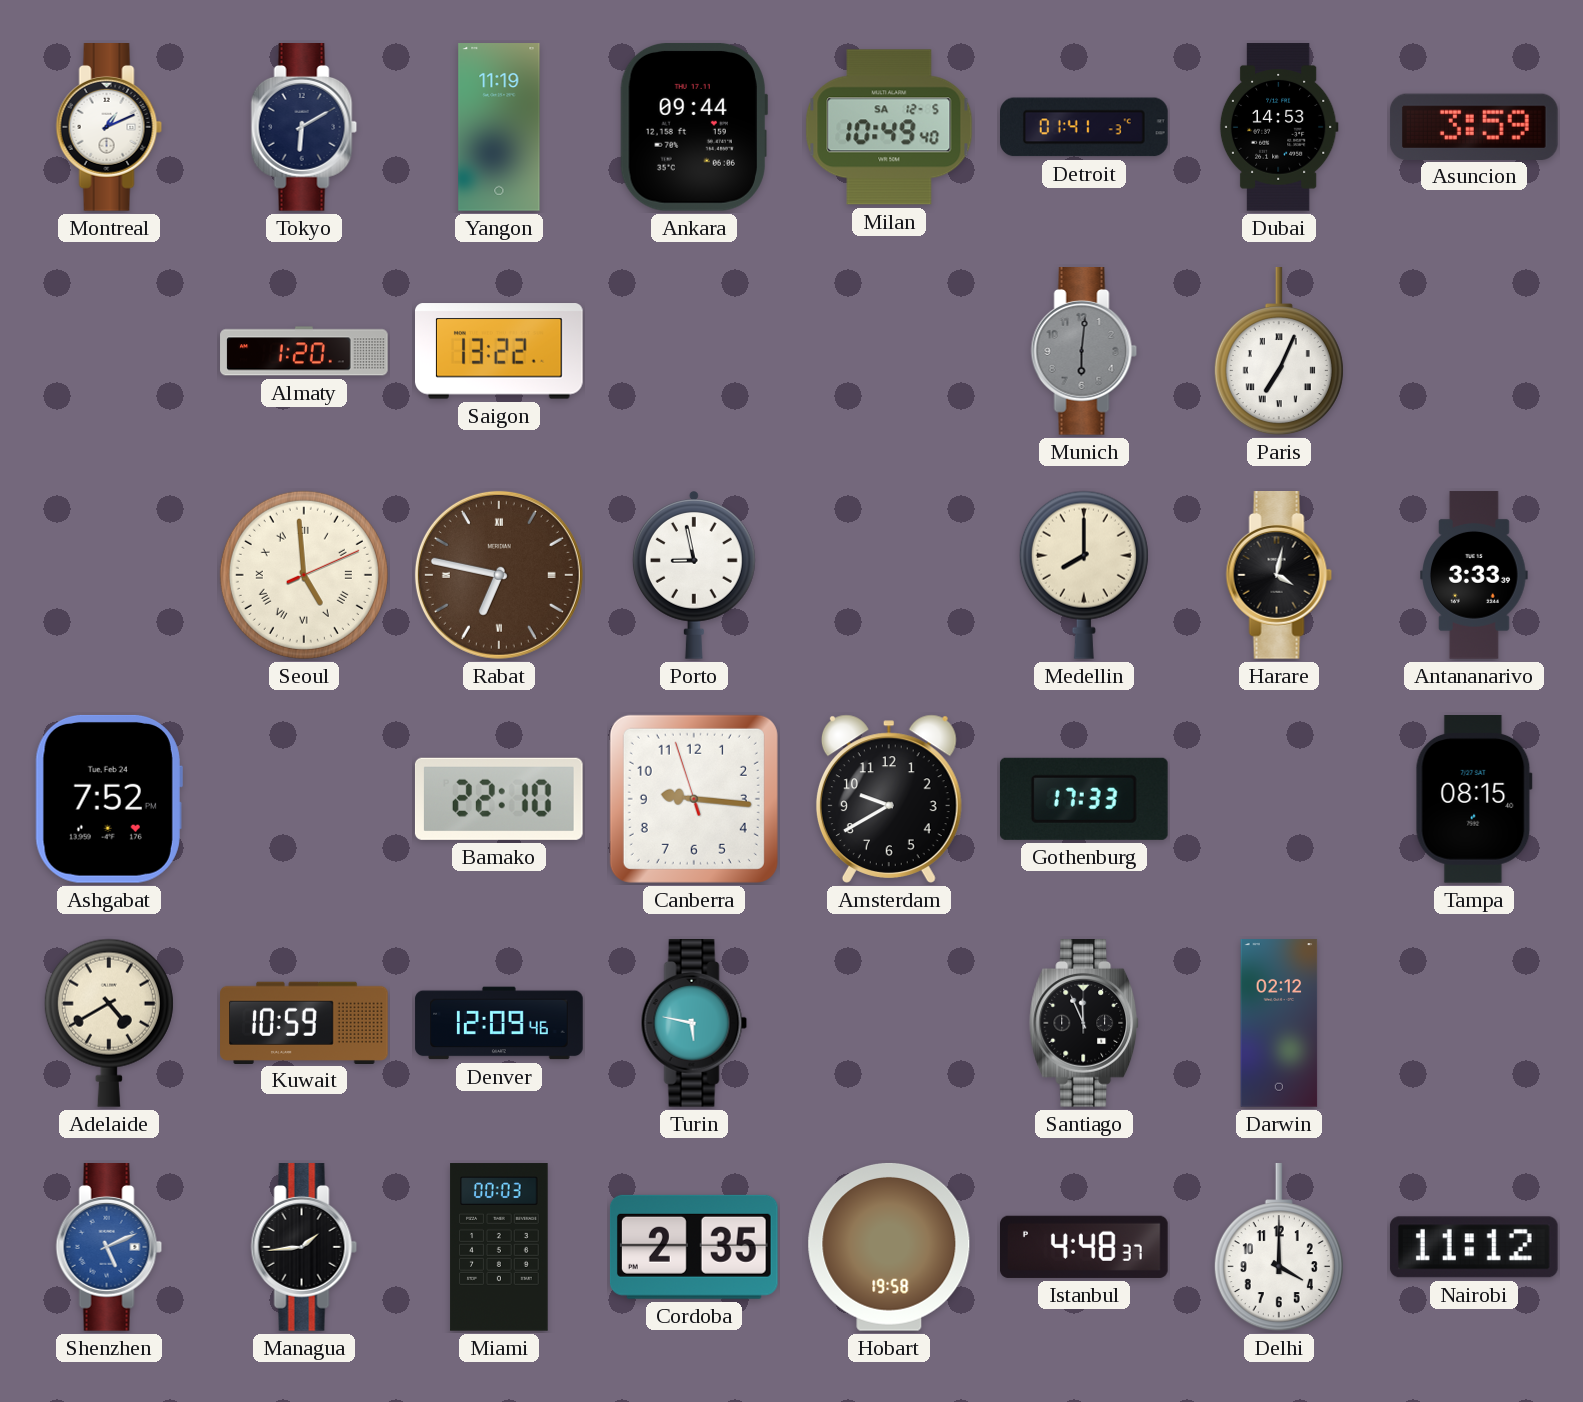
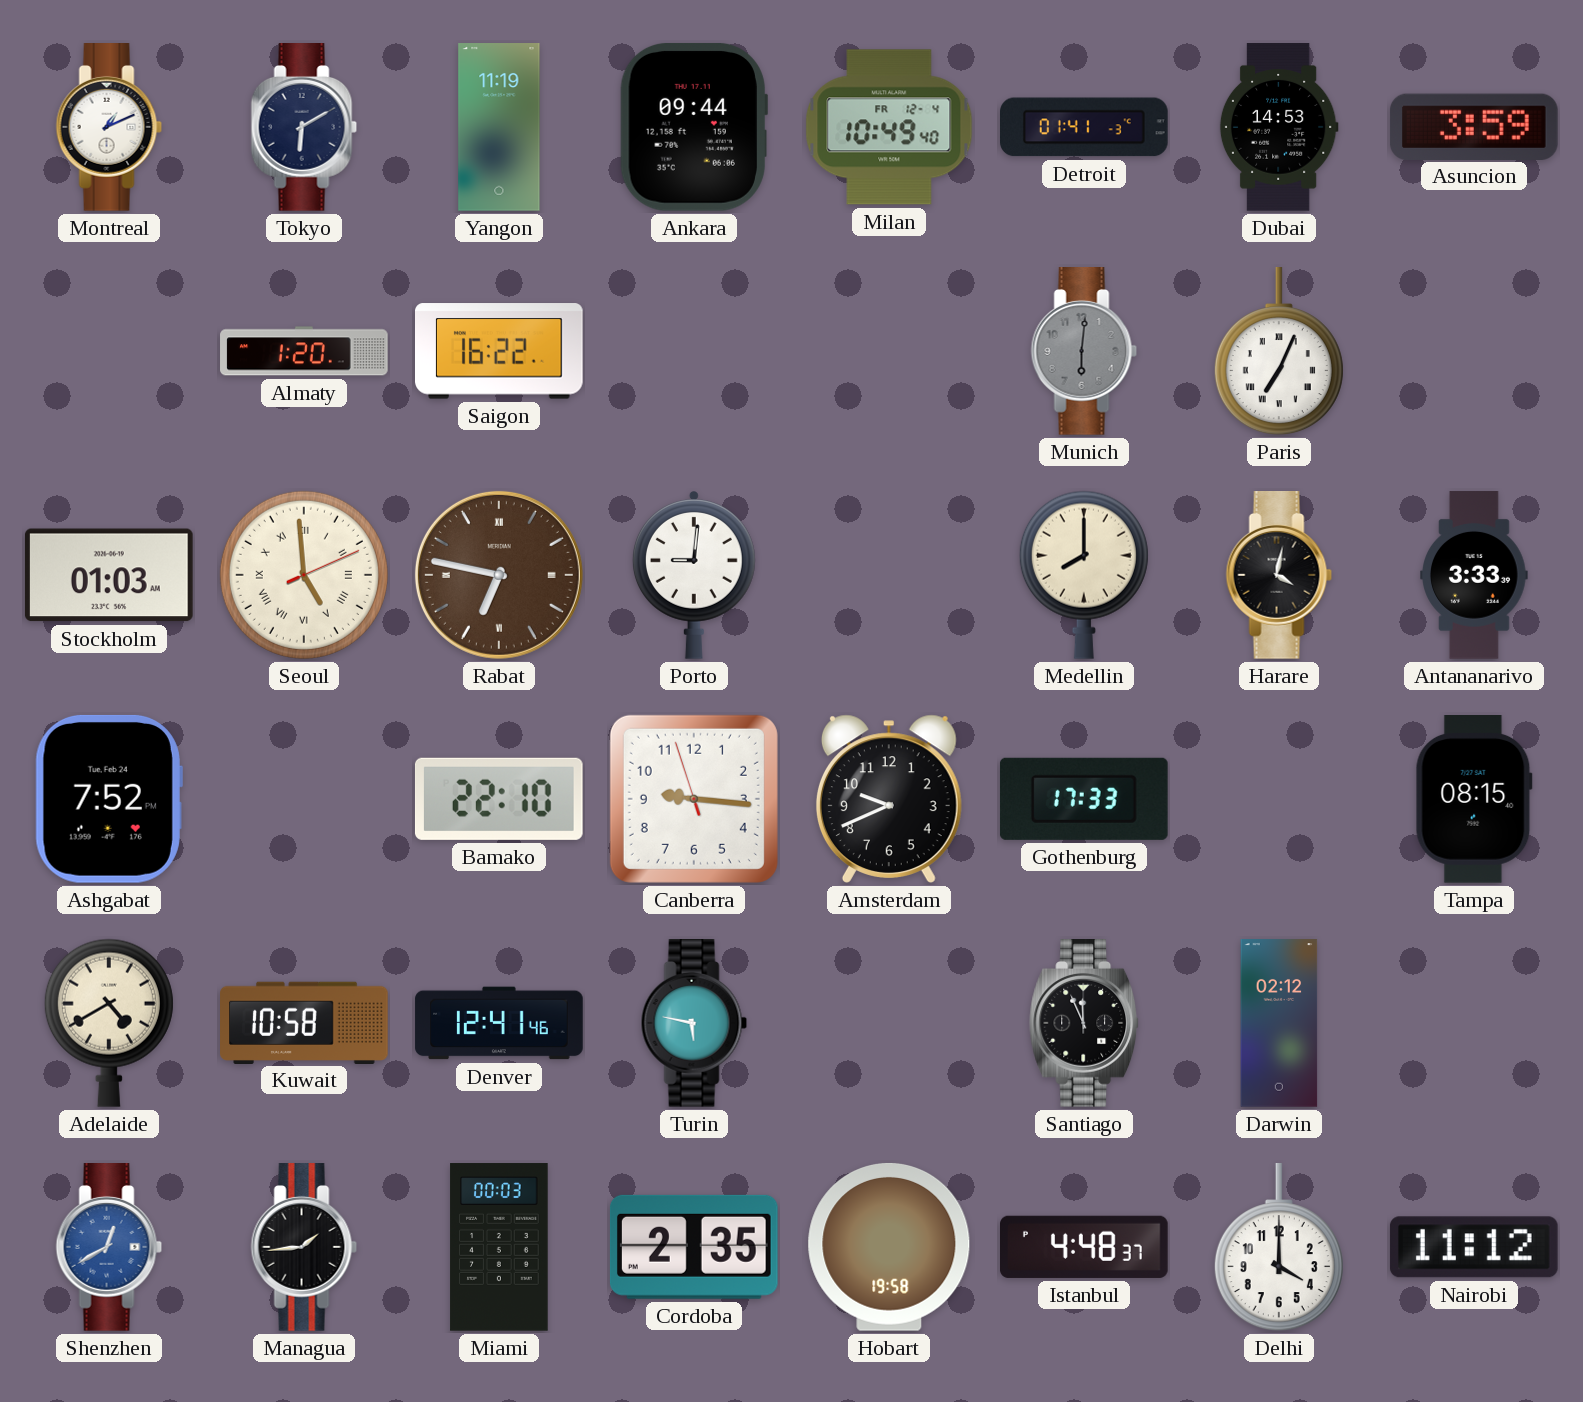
Milan date: SA 12-5 -> FR 12-4
Saigon: 13:22 -> 16:22
Stockholm: none -> 01:03
Porto: 8:58 -> 9:01
Amsterdam: 9:40 -> 9:41
Kuwait: 10:59 -> 10:58
Denver: 12:09 -> 12:41
Shenzhen: 5:11 -> 12:40
